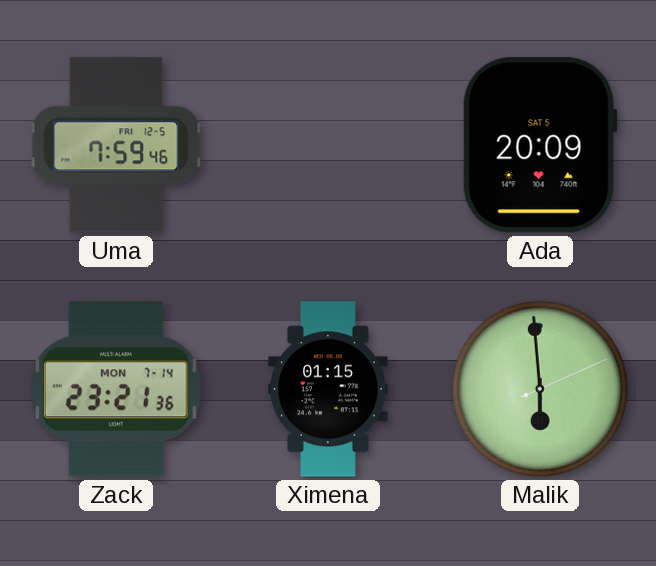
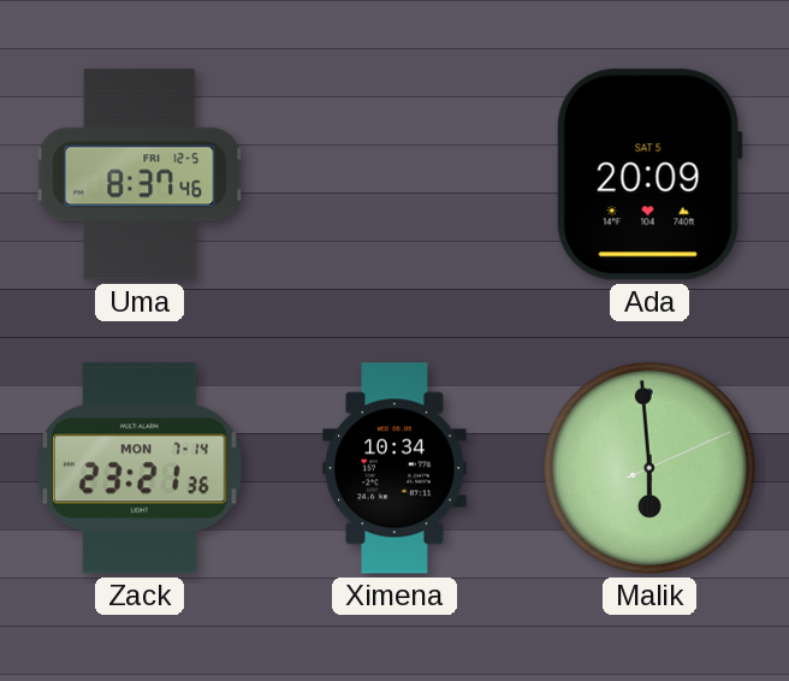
Uma: 7:59 -> 8:37
Ximena: 01:15 -> 10:34
